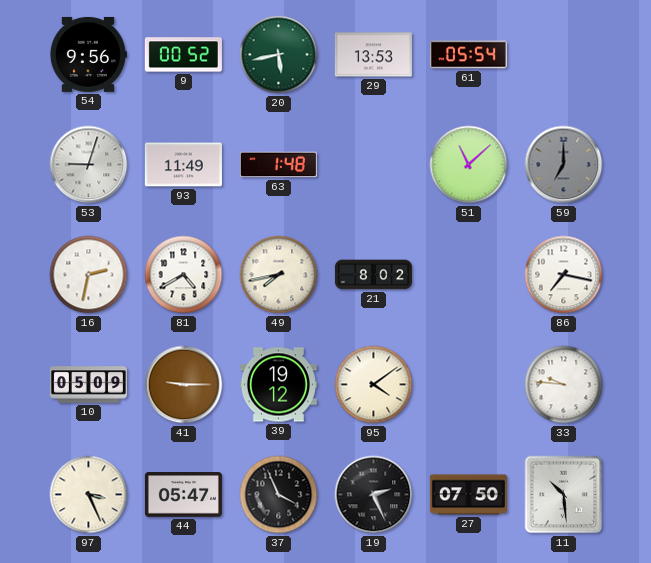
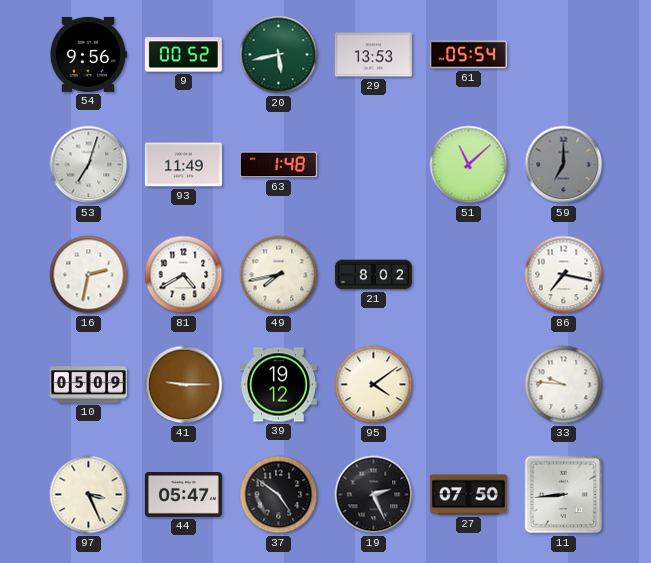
53: 9:03 -> 7:03
37: 3:56 -> 4:51
11: 10:29 -> 8:44
